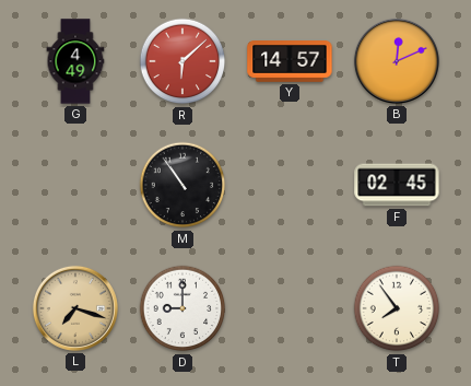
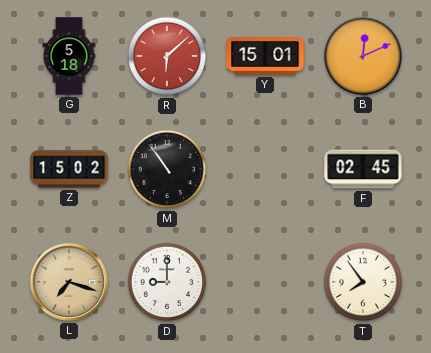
G: 4:49 -> 5:18
Y: 14:57 -> 15:01
Z: none -> 15:02
